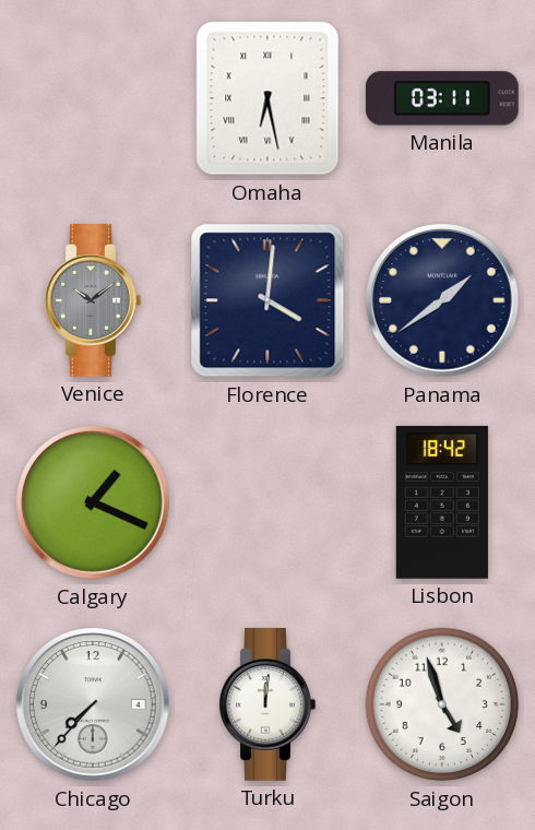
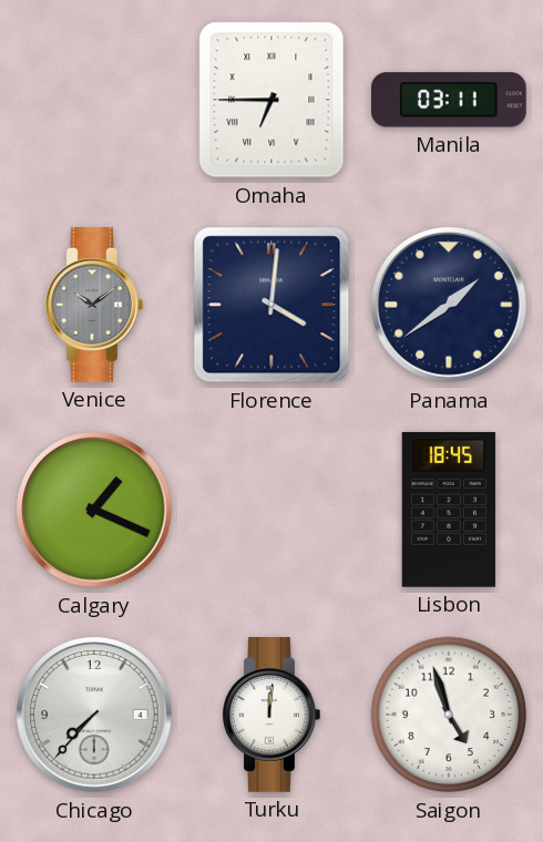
Omaha: 6:28 -> 6:45
Lisbon: 18:42 -> 18:45
